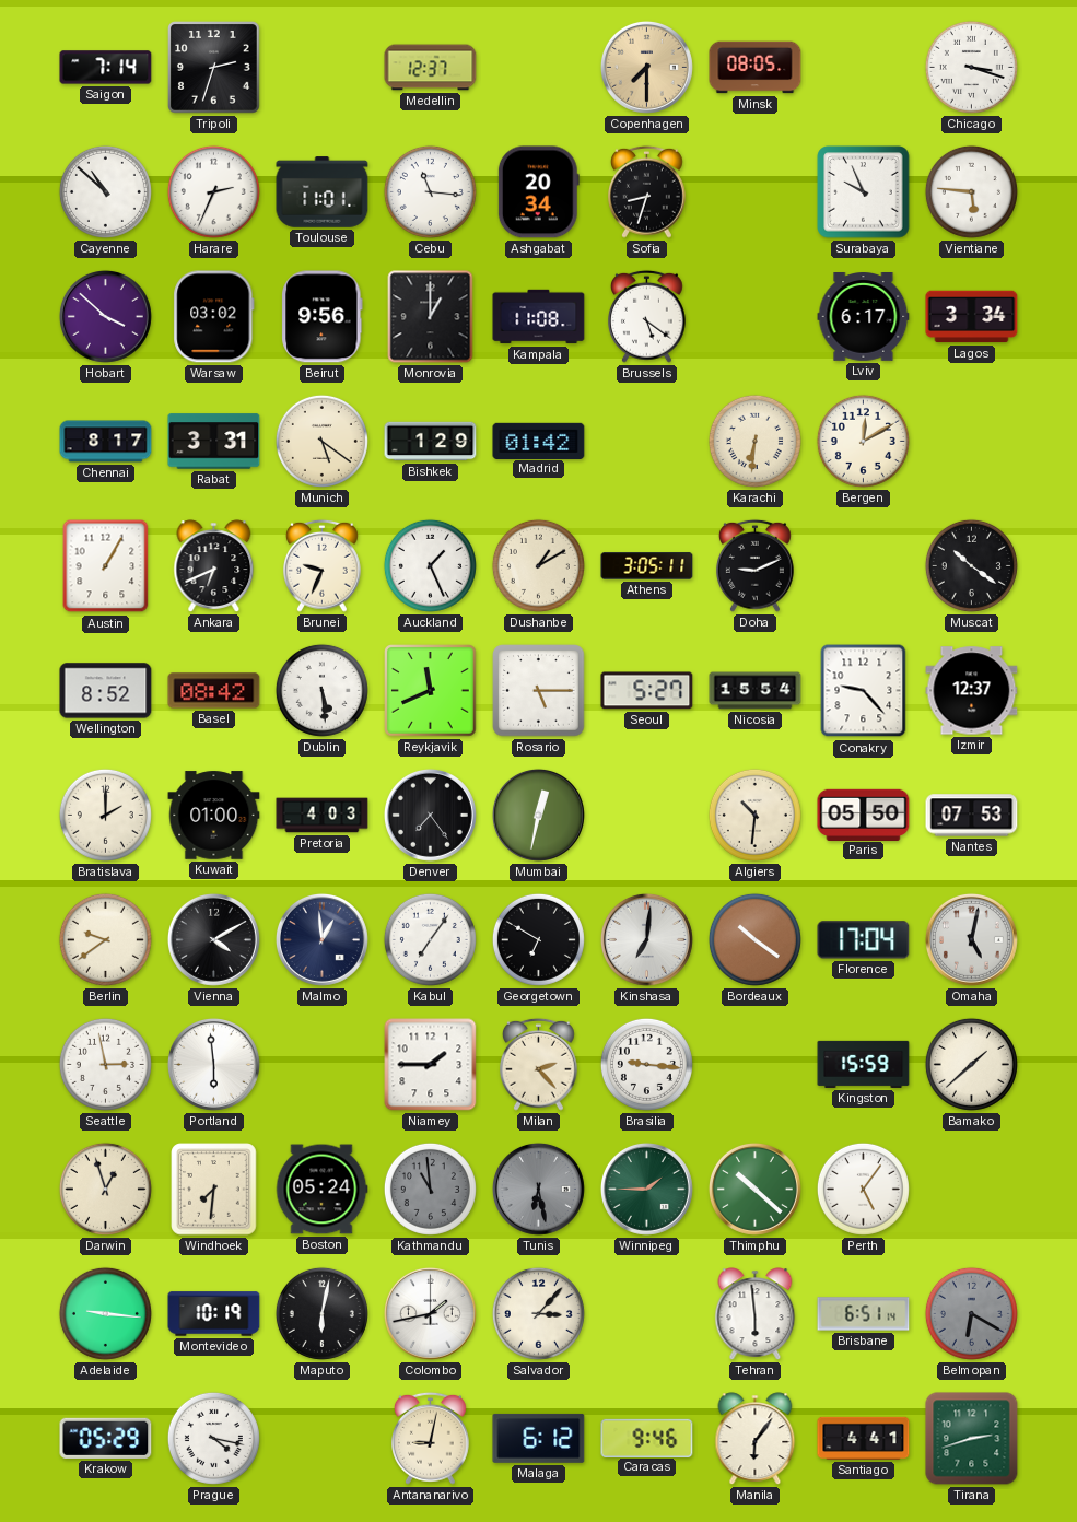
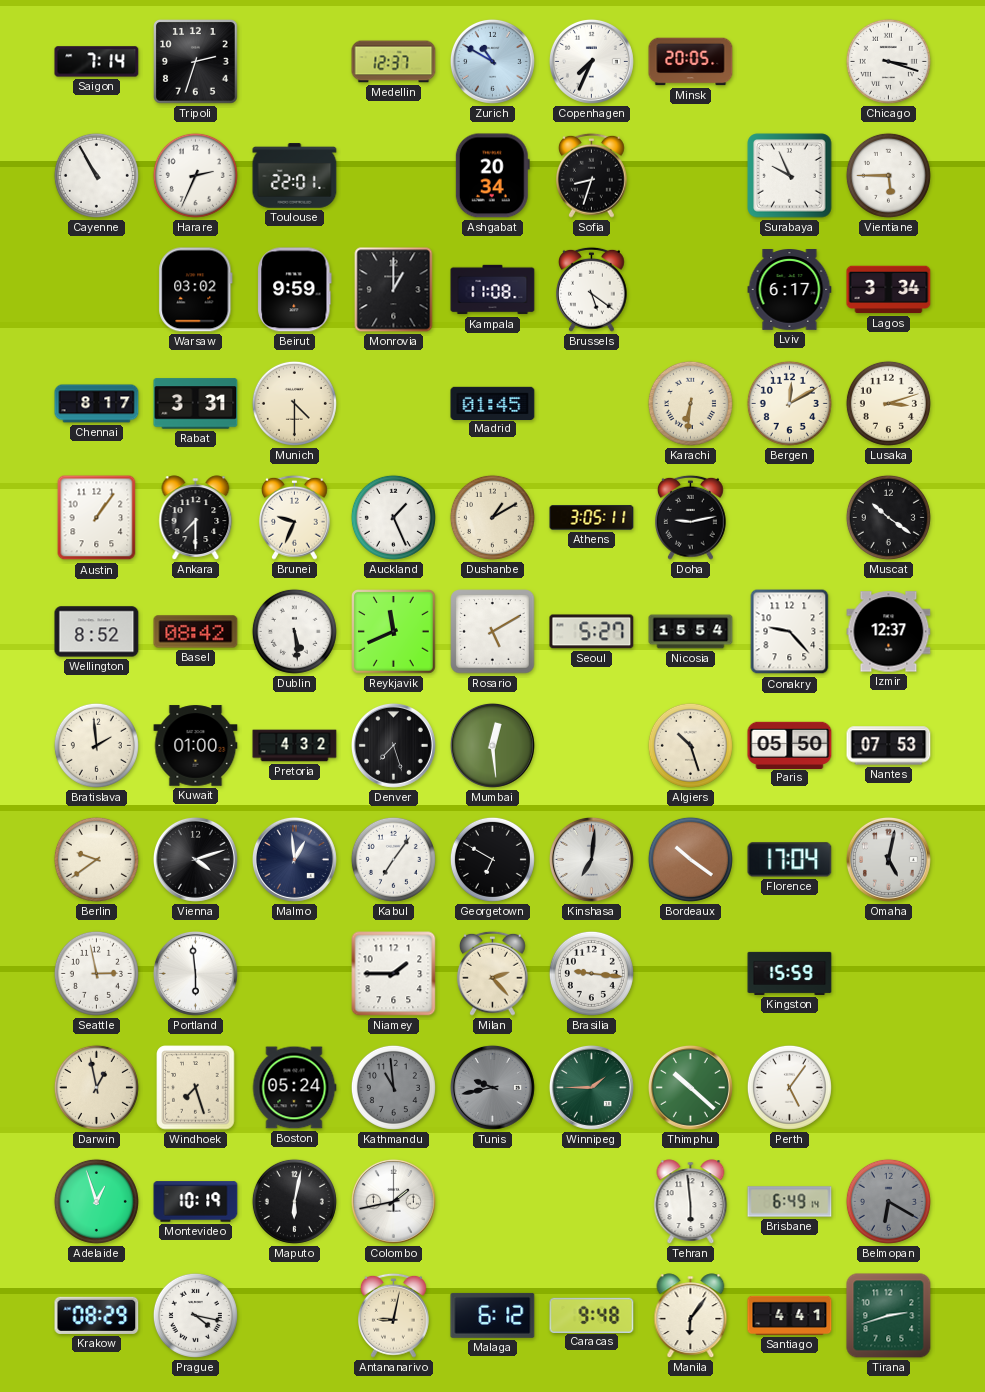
Zurich: none -> 10:50
Copenhagen: 7:30 -> 7:34
Copenhagen dial: champagne -> white
Minsk: 08:05 -> 20:05
Cayenne: 10:52 -> 10:55
Toulouse: 11:01 -> 22:01
Cebu: 11:16 -> none
Vientiane: 5:46 -> 5:45
Hobart: 3:52 -> none
Beirut: 9:56 -> 9:59
Munich: 5:21 -> 4:30
Bishkek: 1:29 -> none
Madrid: 01:42 -> 01:45
Lusaka: none -> 3:12
Austin: 1:05 -> 1:06
Ankara: 6:41 -> 7:30
Doha: 9:11 -> 9:13
Rosario: 5:15 -> 5:10
Bratislava: 2:00 -> 1:59
Pretoria: 4:03 -> 4:32
Denver: 7:24 -> 7:27
Mumbai: 12:32 -> 12:29
Algiers: 10:31 -> 10:27
Vienna: 4:10 -> 4:12
Bamako: 1:38 -> none
Darwin: 12:57 -> 12:58
Windhoek: 7:31 -> 7:27
Tunis: 6:28 -> 9:43
Adelaide: 9:16 -> 12:57
Salvador: 3:07 -> none
Brisbane: 6:51 -> 6:49
Krakow: 05:29 -> 08:29
Caracas: 9:46 -> 9:48
